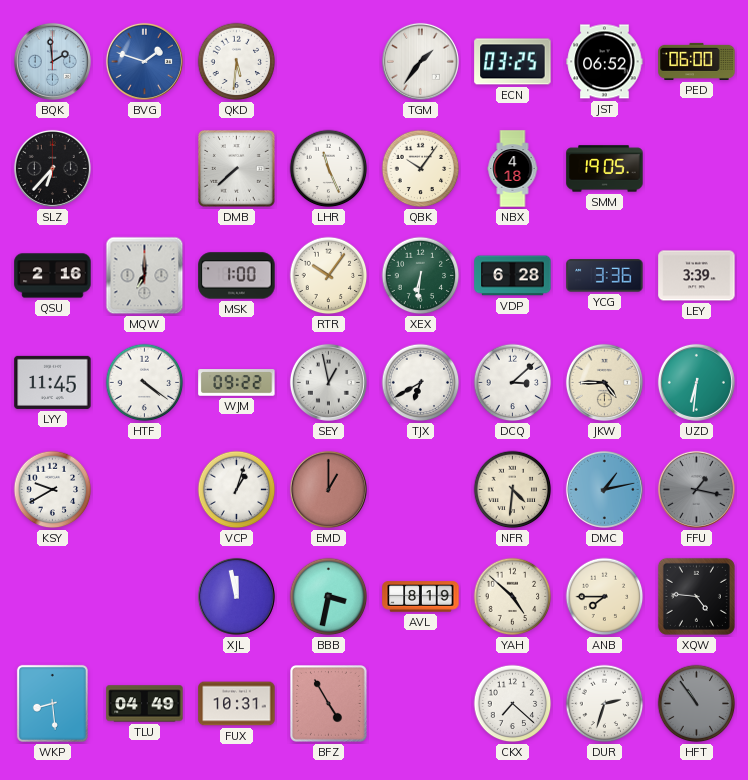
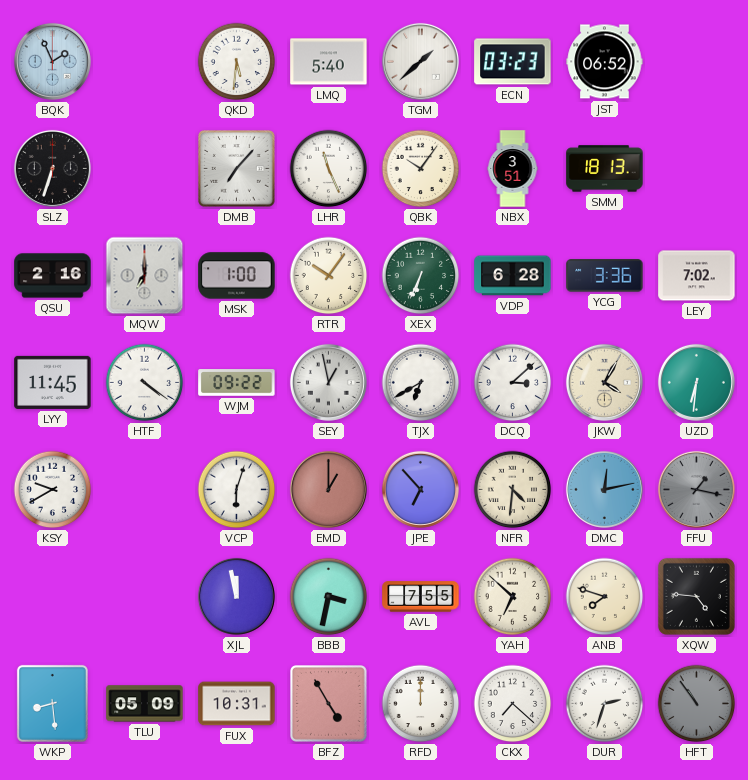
BQK: 1:59 -> 1:56
BVG: 1:48 -> none
LMQ: none -> 5:40
TGM: 1:36 -> 1:38
ECN: 03:25 -> 03:23
PED: 06:00 -> none
SLZ: 6:37 -> 6:33
DMB: 7:38 -> 7:07
NBX: 4:18 -> 3:51
SMM: 19:05 -> 18:13
XEX: 6:31 -> 6:34
LEY: 3:39 -> 7:02
JKW: 4:45 -> 4:05
VCP: 1:03 -> 6:03
JPE: none -> 6:53
DMC: 1:13 -> 12:13
AVL: 8:19 -> 7:55
YAH: 4:52 -> 6:52
ANB: 7:45 -> 7:48
TLU: 04:49 -> 05:09
RFD: none -> 12:00
